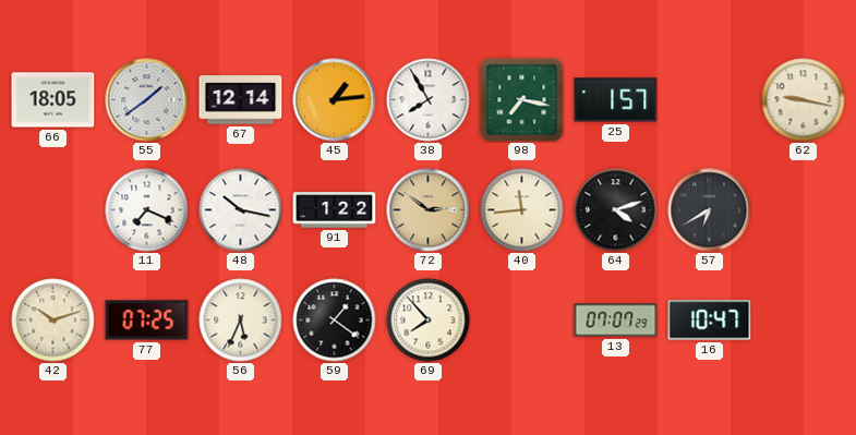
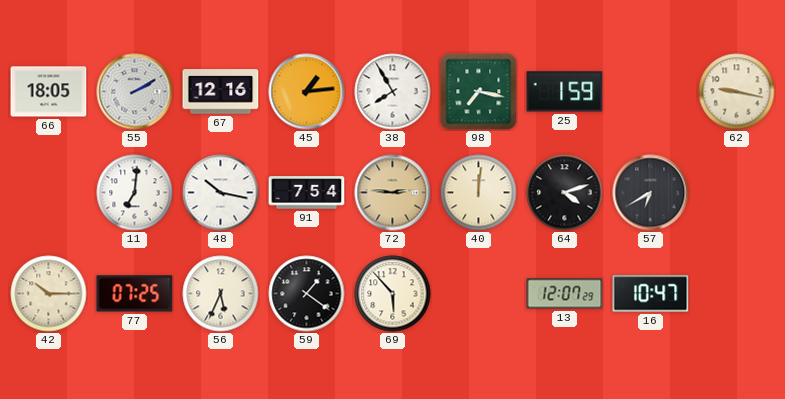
55: 1:39 -> 2:10
67: 12:14 -> 12:16
25: 1:57 -> 1:59
11: 7:19 -> 7:01
91: 1:22 -> 7:54
72: 2:51 -> 2:46
40: 11:44 -> 12:01
42: 10:12 -> 10:15
69: 7:53 -> 5:53
13: 07:07 -> 12:07
